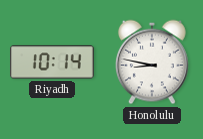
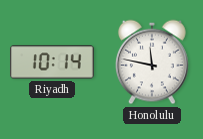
Honolulu: 8:47 -> 11:47
